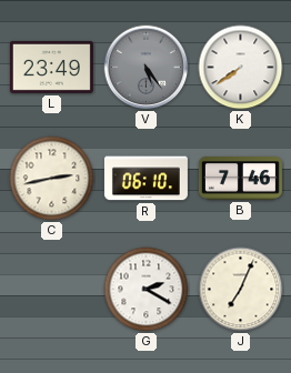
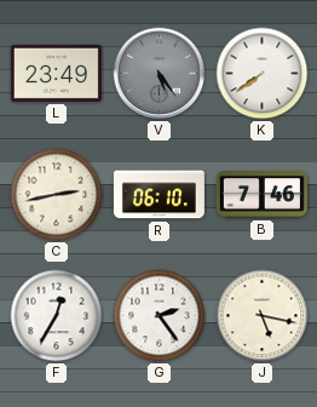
F: none -> 12:35
G: 2:20 -> 2:24
J: 7:04 -> 5:17
